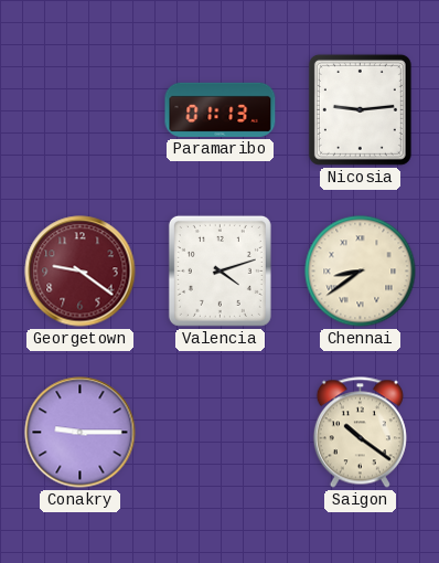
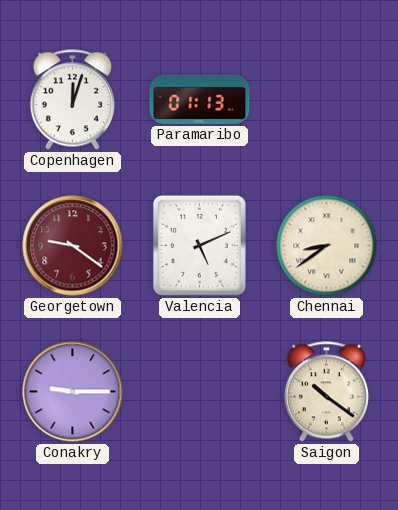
Copenhagen: none -> 12:03
Nicosia: 9:14 -> none
Valencia: 4:12 -> 5:11
